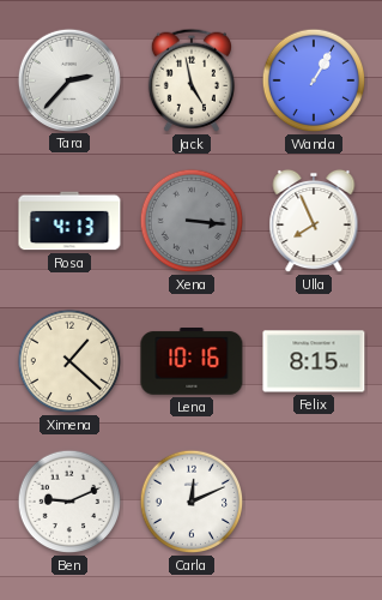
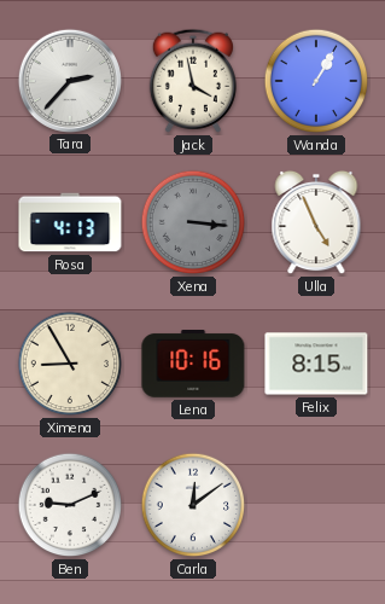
Jack: 4:58 -> 3:58
Ulla: 7:56 -> 4:56
Ximena: 1:22 -> 8:55
Carla: 12:11 -> 12:09
